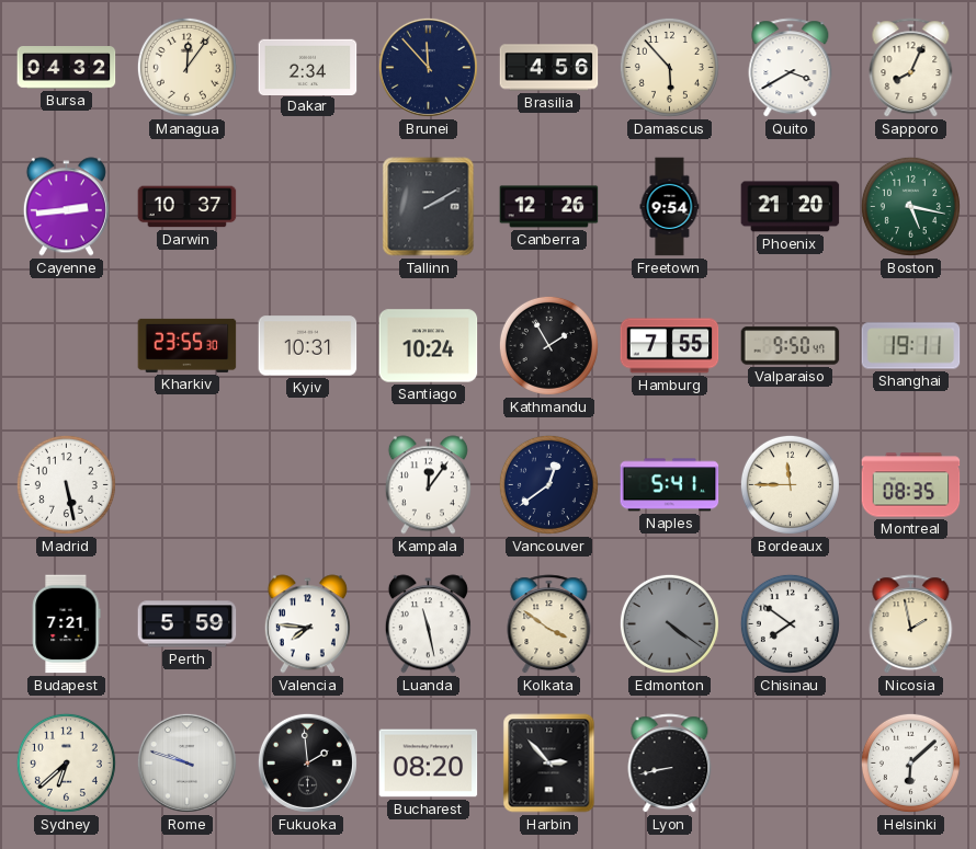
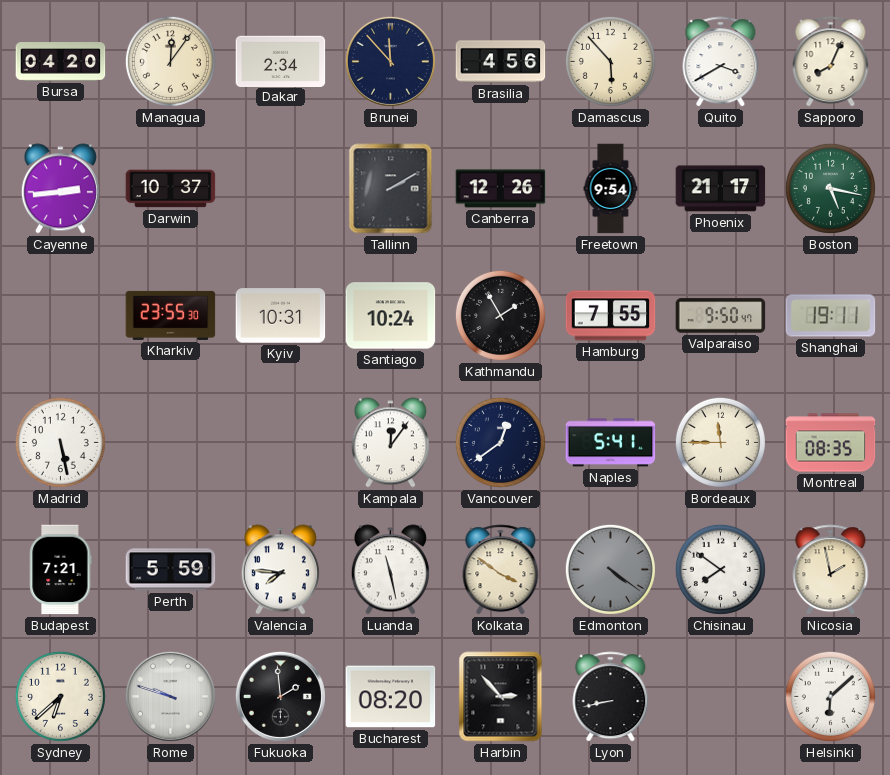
Bursa: 04:32 -> 04:20
Phoenix: 21:20 -> 21:17
